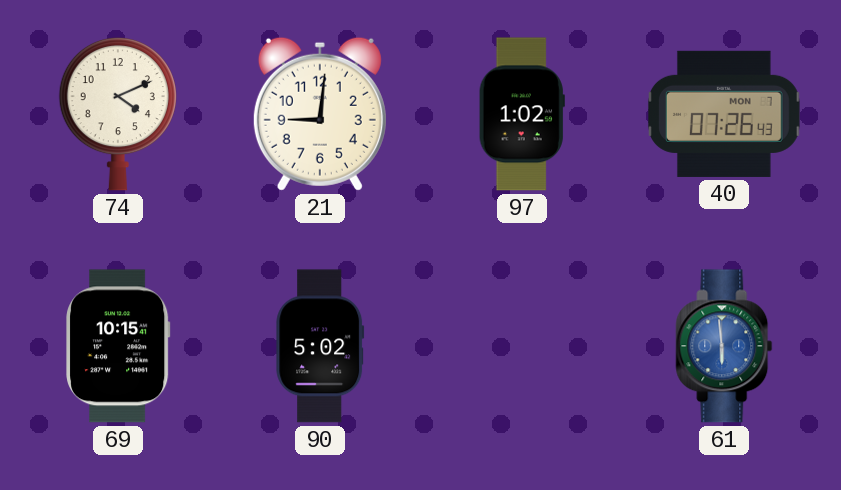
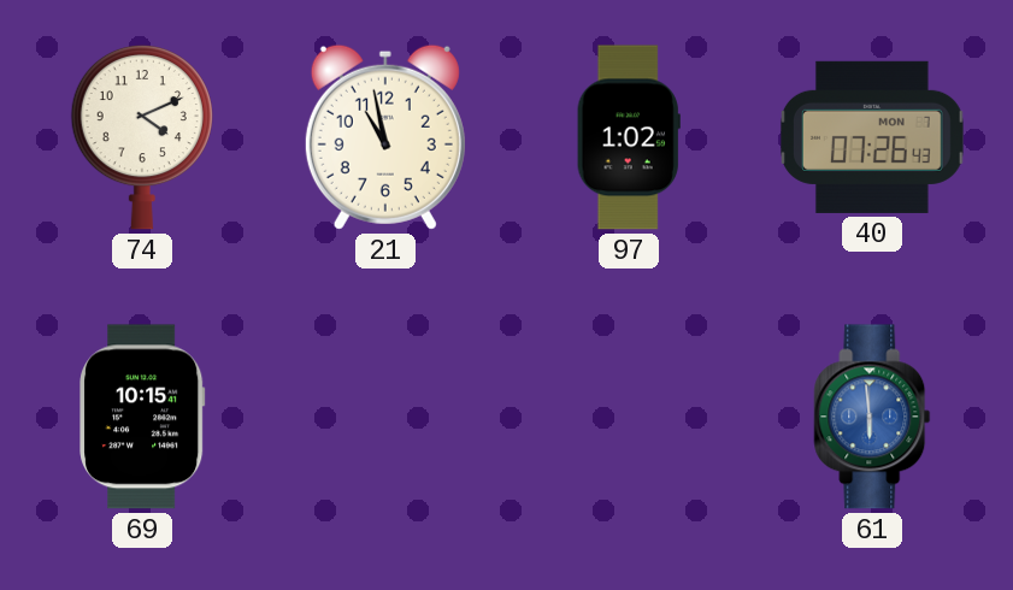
21: 9:01 -> 10:58
90: 5:02 -> none
